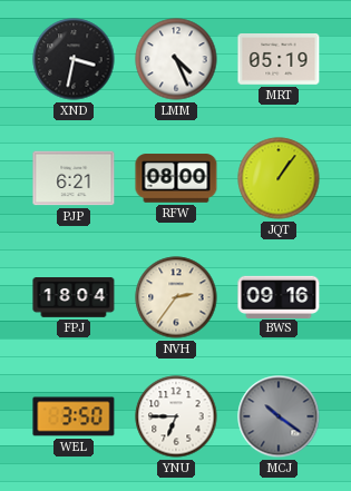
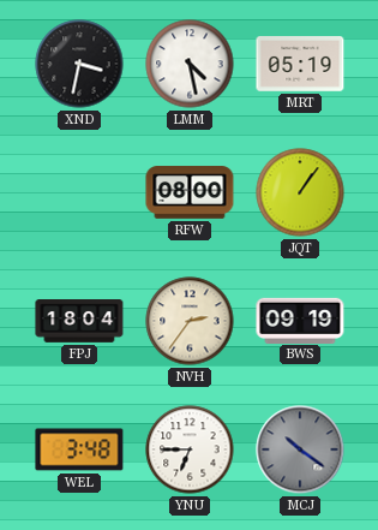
LMM: 4:26 -> 4:28
PJP: 6:21 -> none
BWS: 09:16 -> 09:19
WEL: 3:50 -> 3:48
